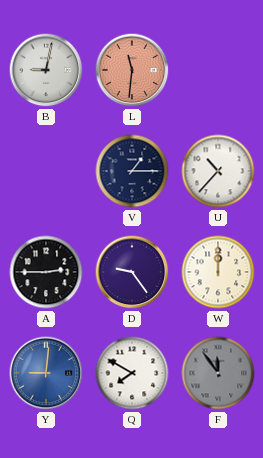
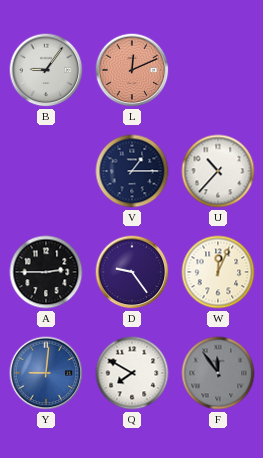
B: 9:02 -> 9:06
L: 11:31 -> 12:11
W: 12:00 -> 12:04
